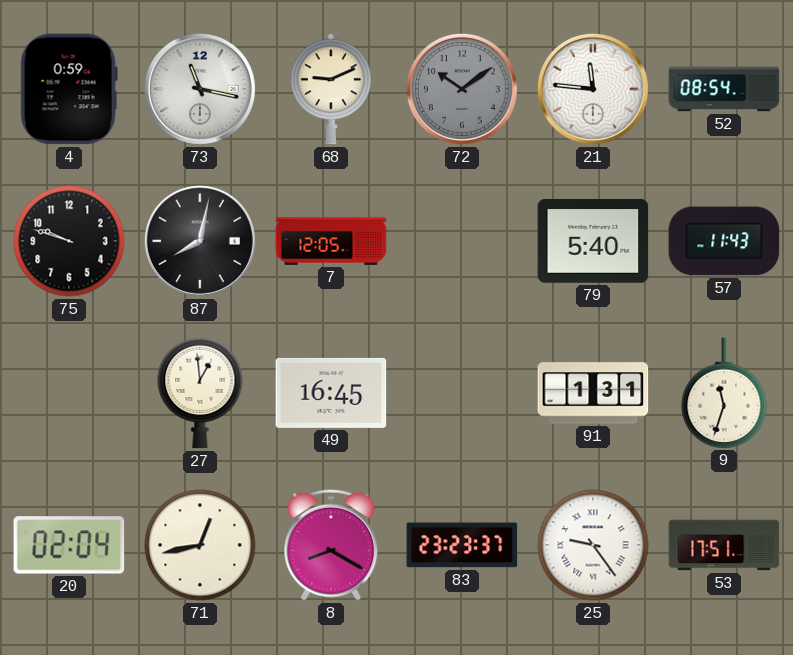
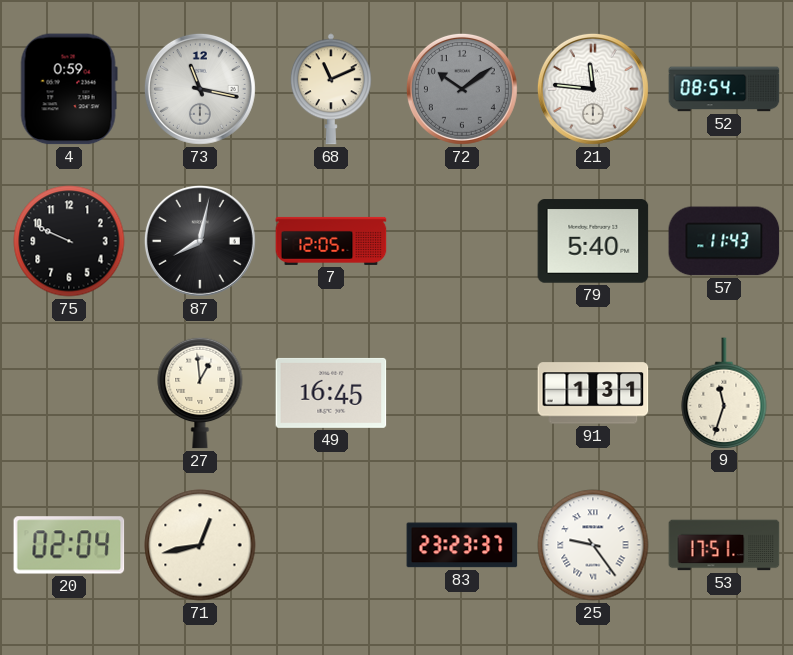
68: 9:11 -> 11:11
75: 9:48 -> 9:49
8: 8:20 -> none
